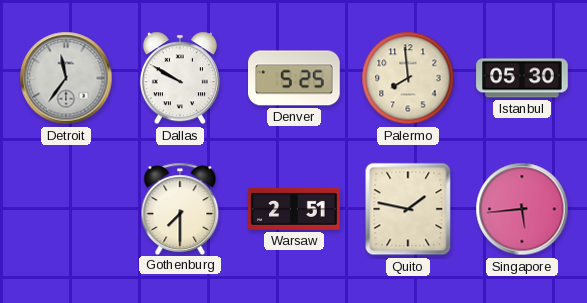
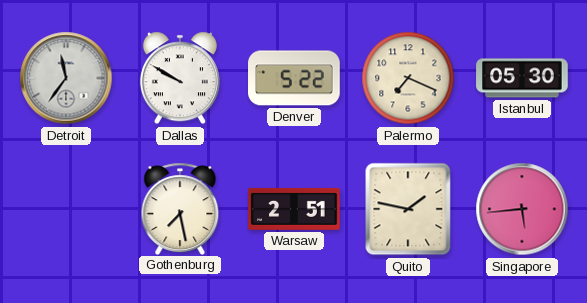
Denver: 5:25 -> 5:22
Palermo: 7:59 -> 7:19
Gothenburg: 7:30 -> 7:28
